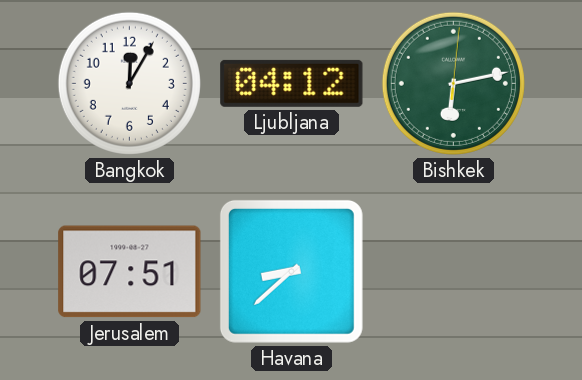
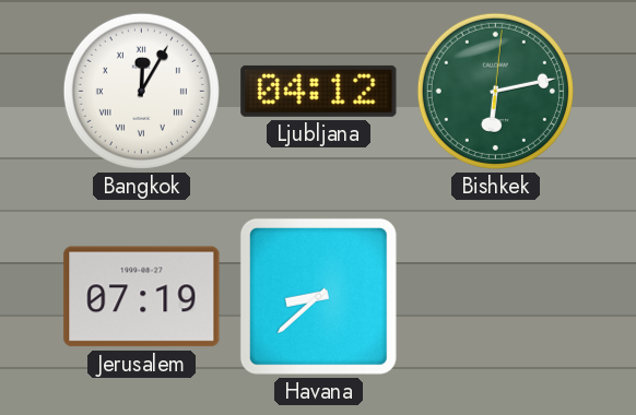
Bangkok numerals: Arabic -> Roman
Jerusalem: 07:51 -> 07:19
